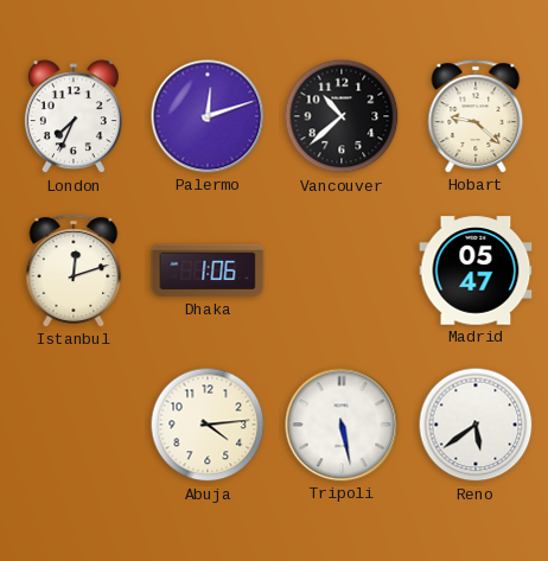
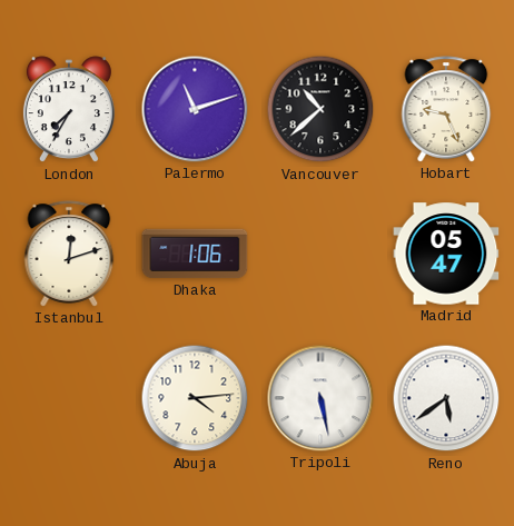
London: 7:34 -> 7:35
Palermo: 12:12 -> 11:12
Hobart: 9:22 -> 9:26
